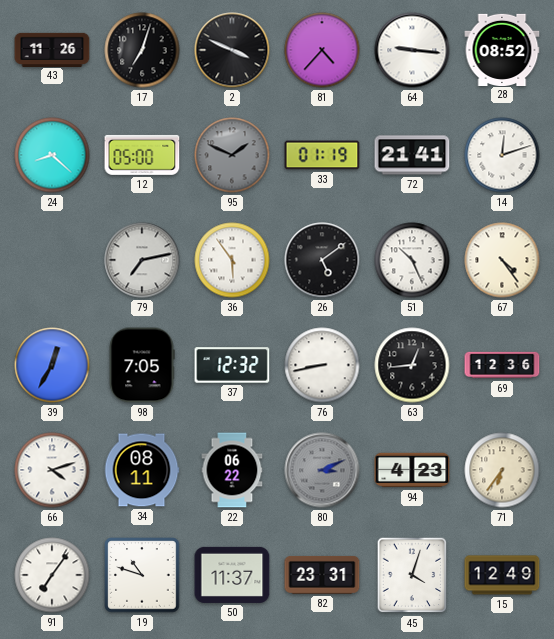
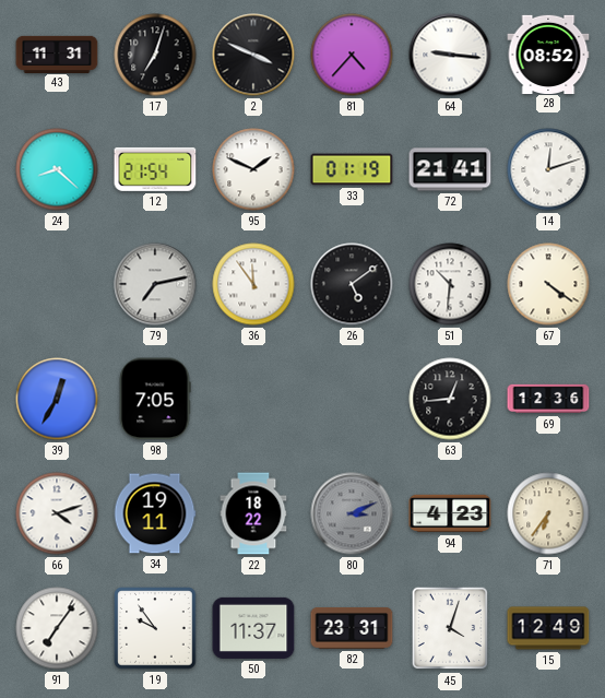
43: 11:26 -> 11:31
12: 05:00 -> 21:54
95 dial: grey -> white
36: 5:54 -> 11:54
51: 10:26 -> 10:31
67: 4:24 -> 4:21
37: 12:32 -> none
76: 8:43 -> none
34: 08:11 -> 19:11
22: 06:22 -> 18:22
19: 10:48 -> 9:54
